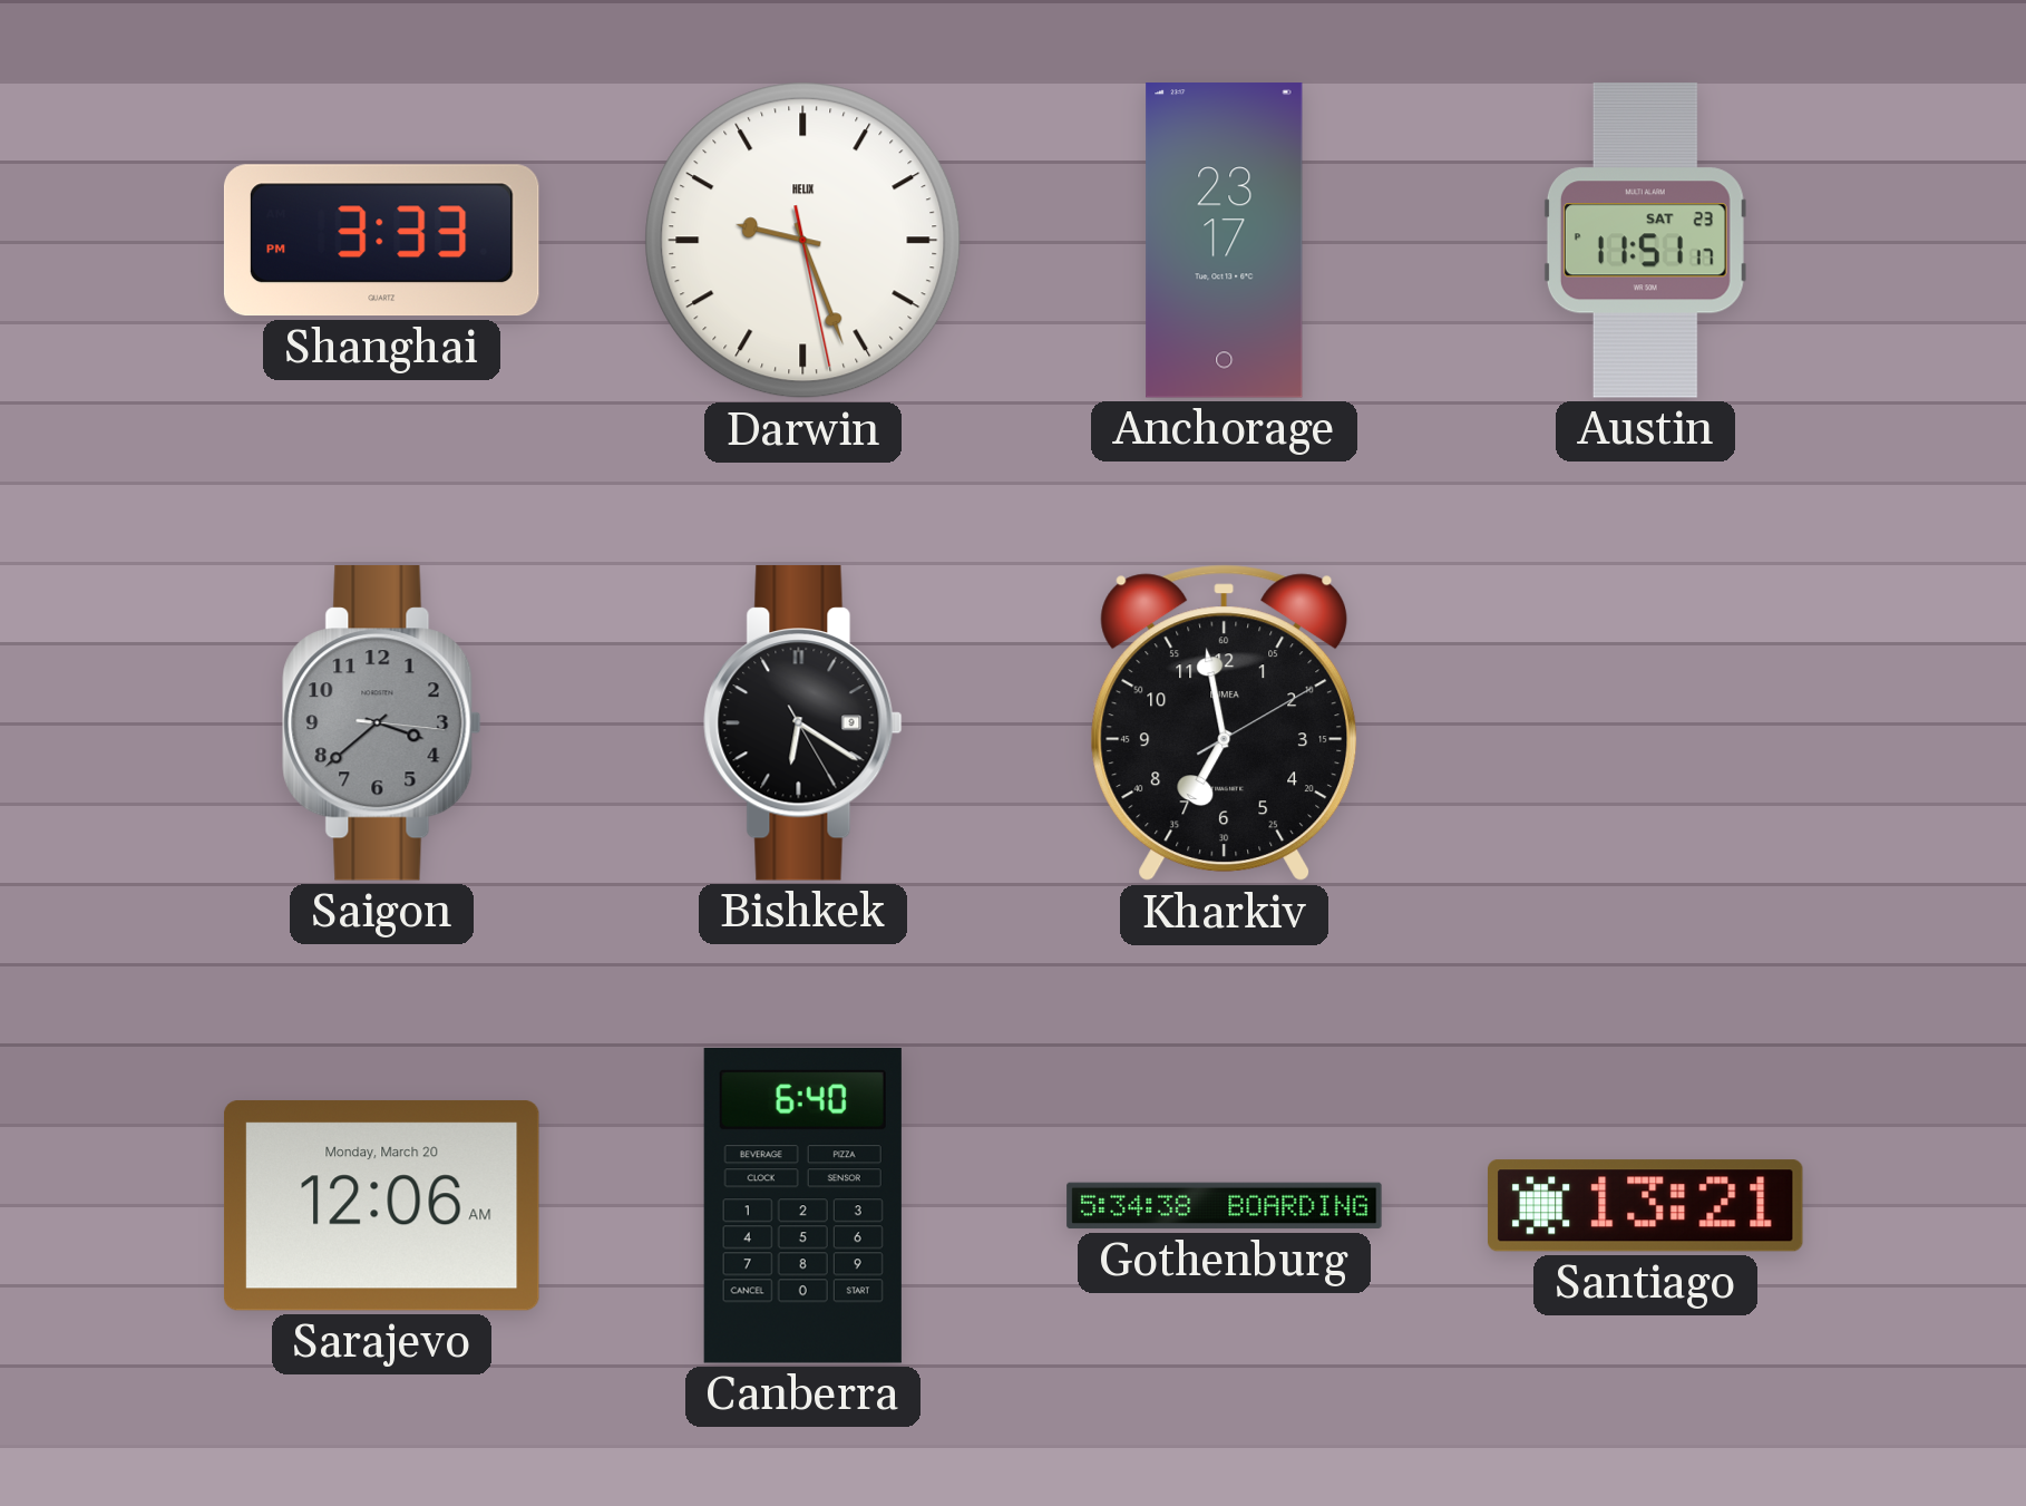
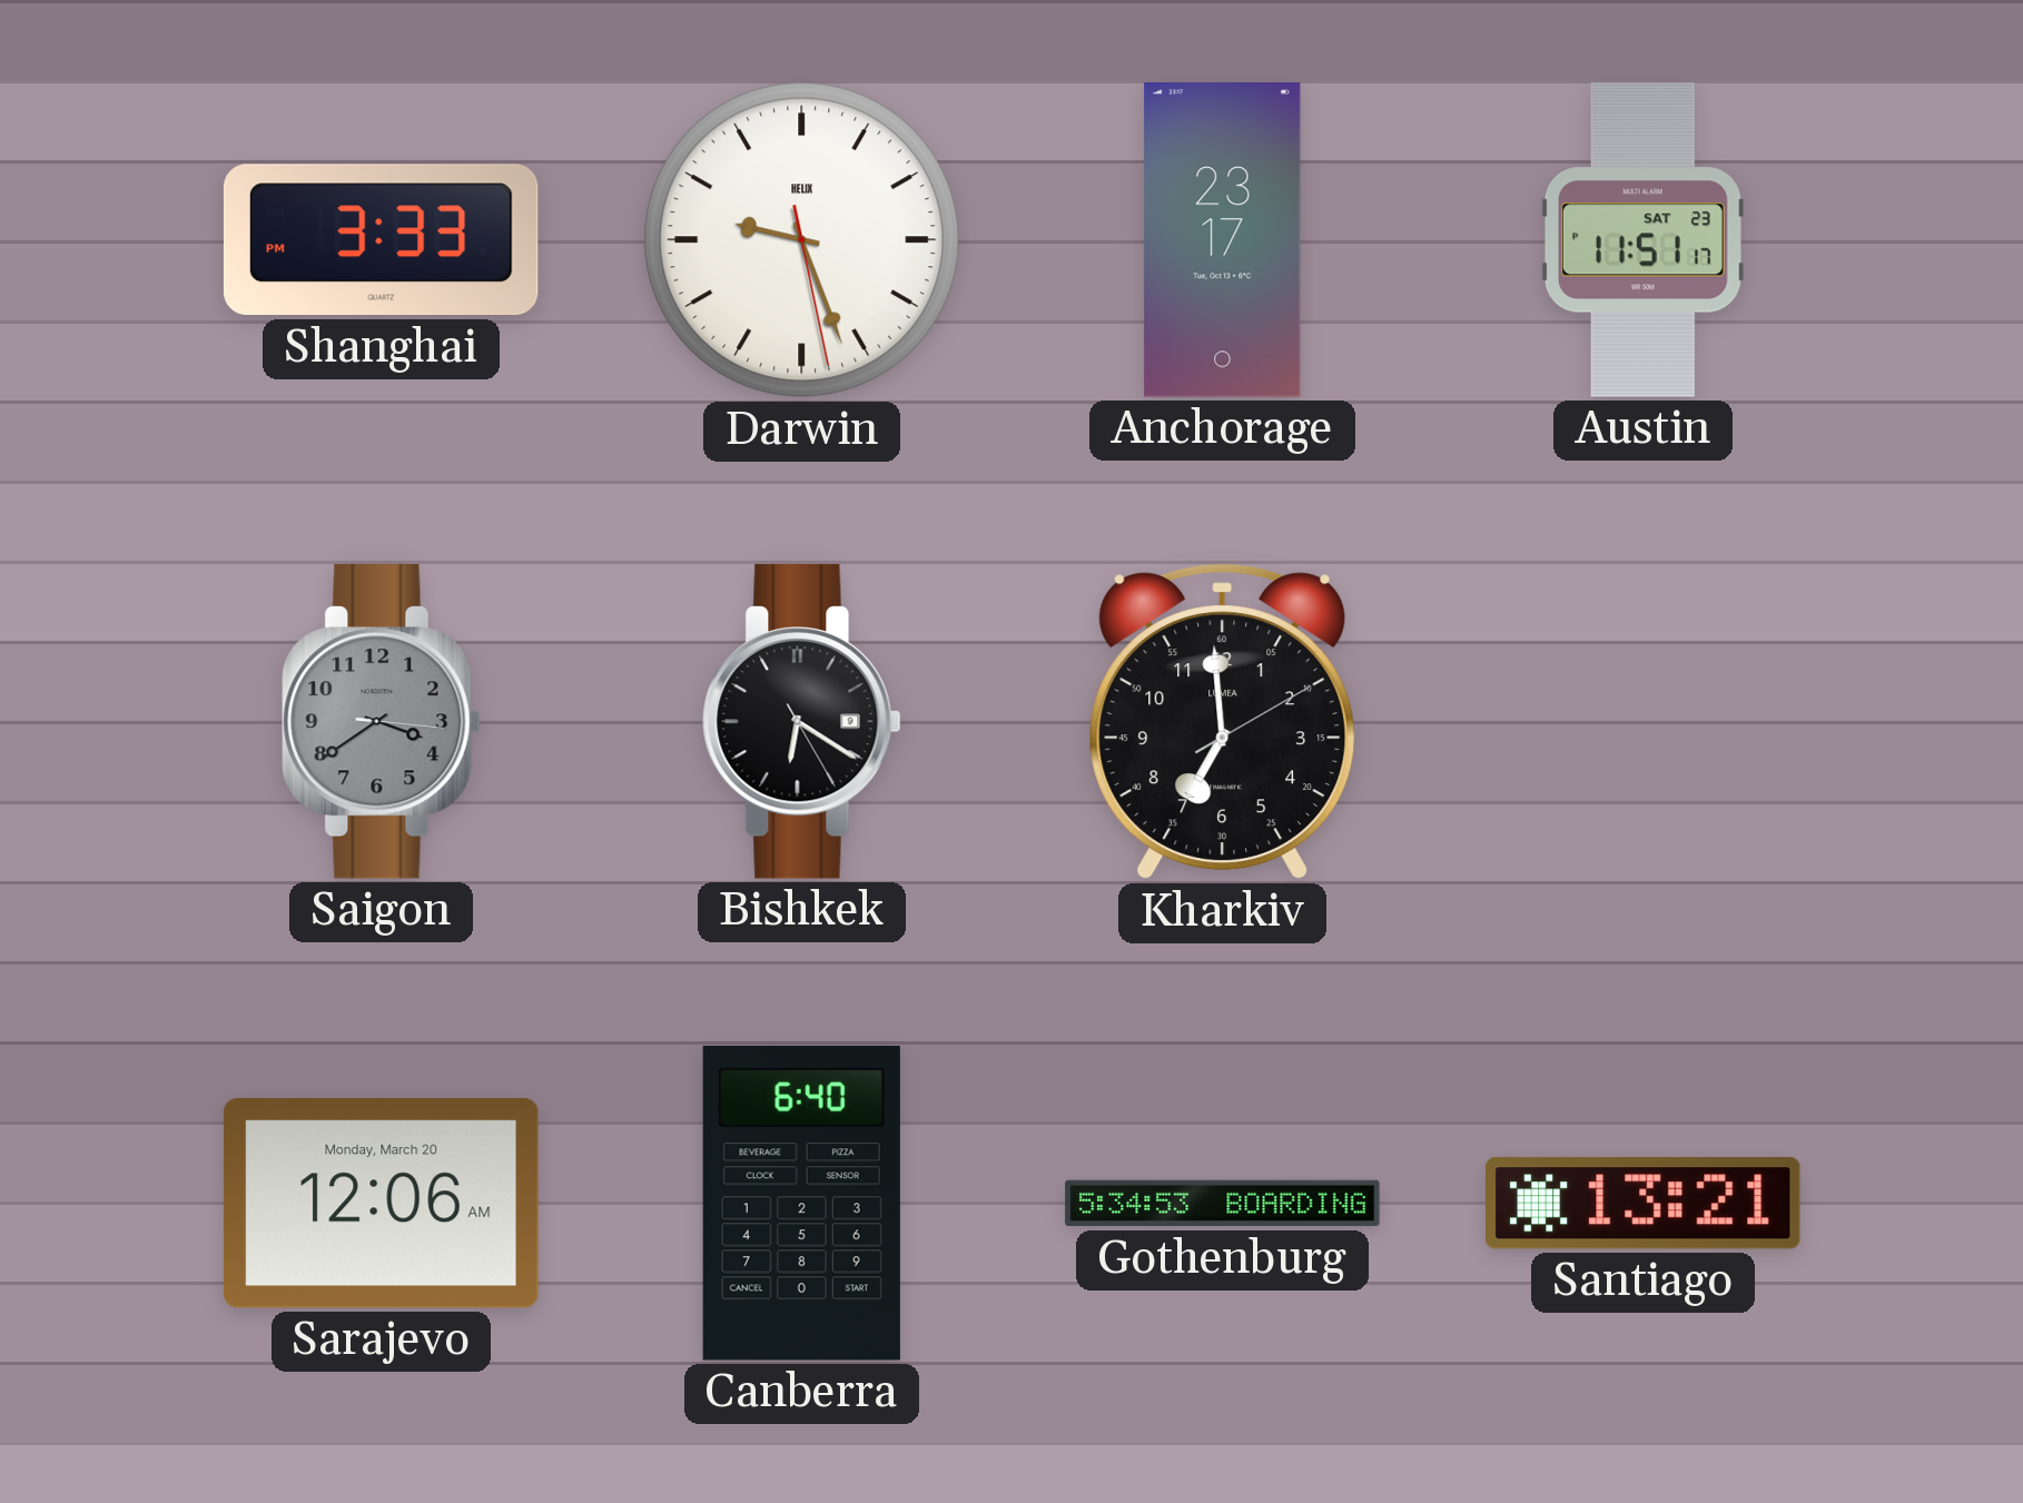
Saigon: 3:38 -> 3:39
Kharkiv: 6:58 -> 6:59
Gothenburg: 5:34:38 -> 5:34:53
